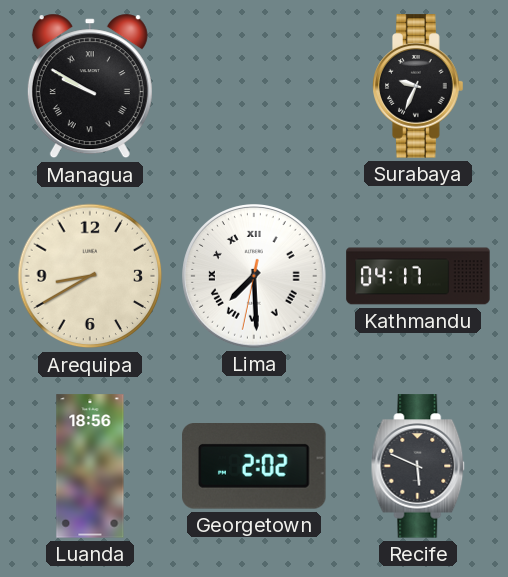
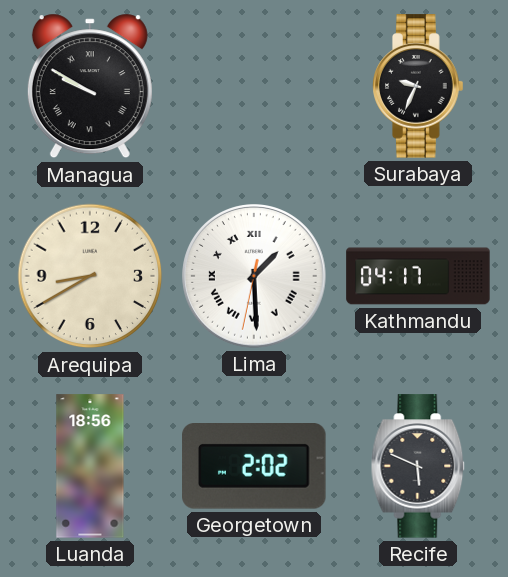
Lima: 7:29 -> 1:29
